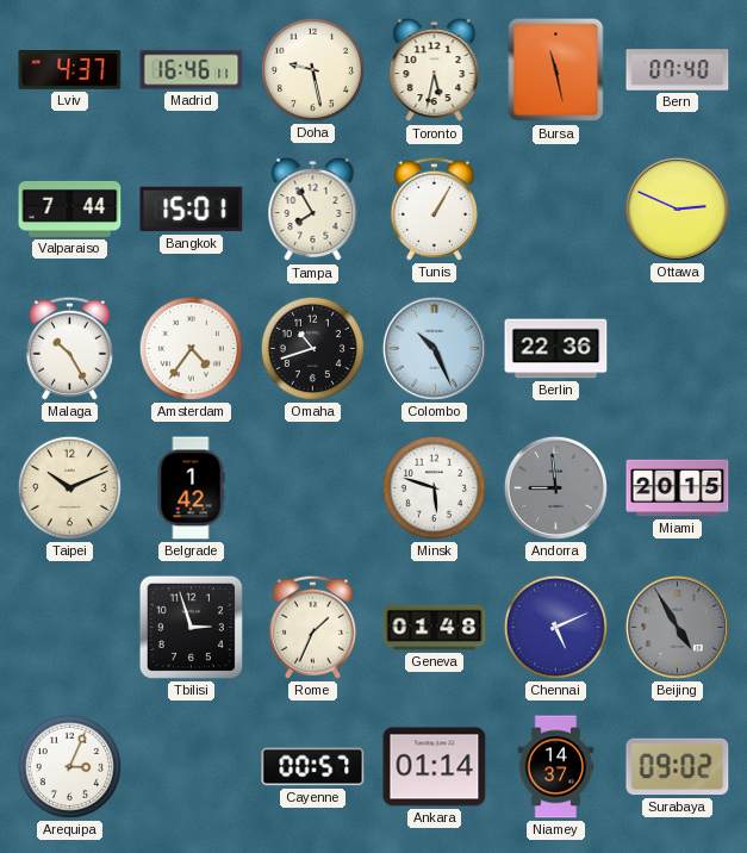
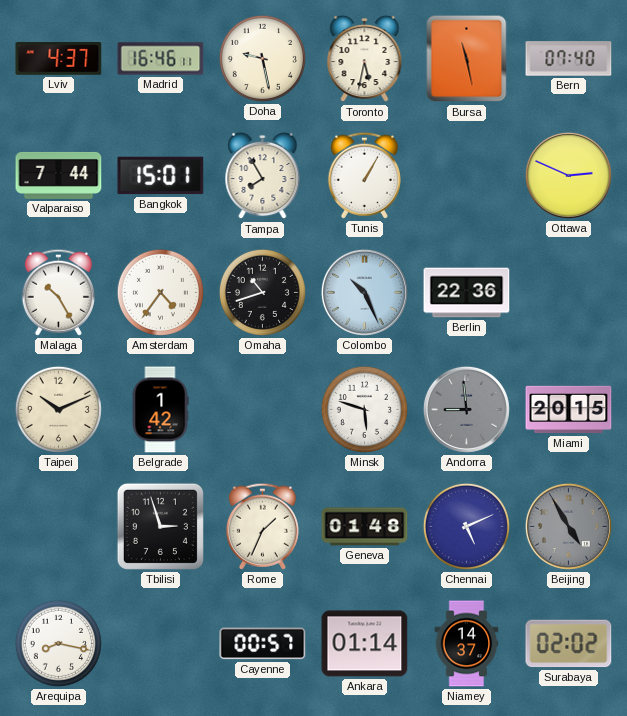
Arequipa: 3:04 -> 8:17
Surabaya: 09:02 -> 02:02
